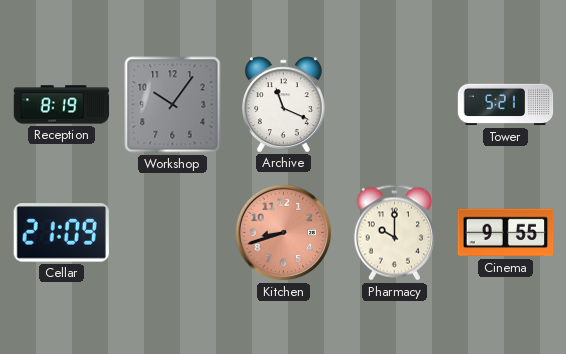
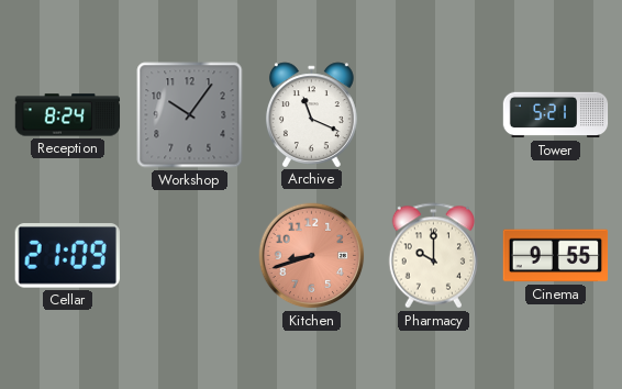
Reception: 8:19 -> 8:24
